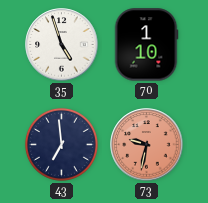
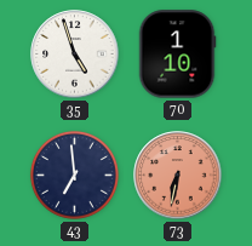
73: 9:32 -> 6:32
